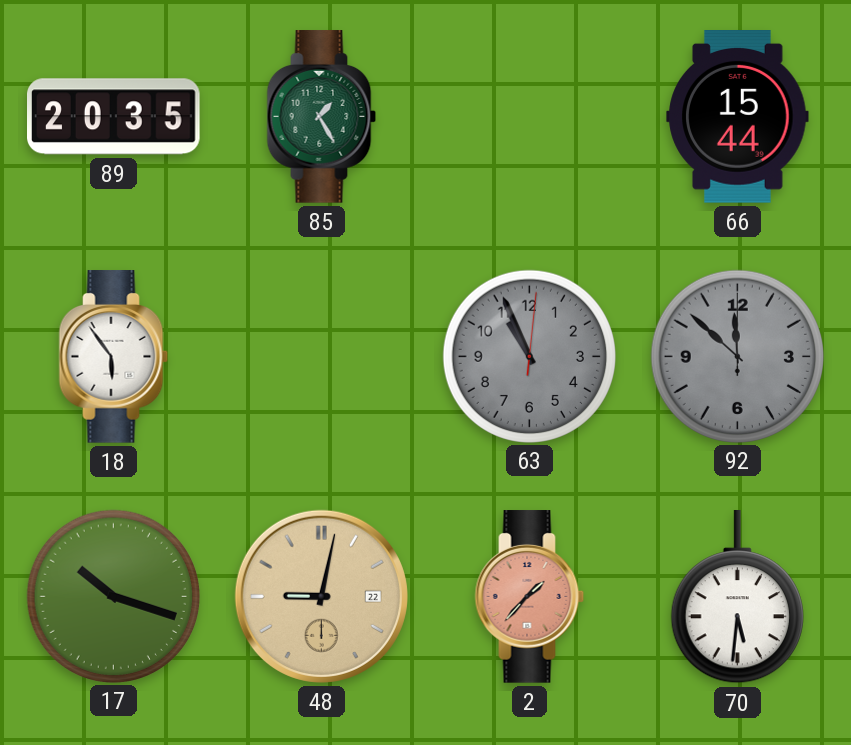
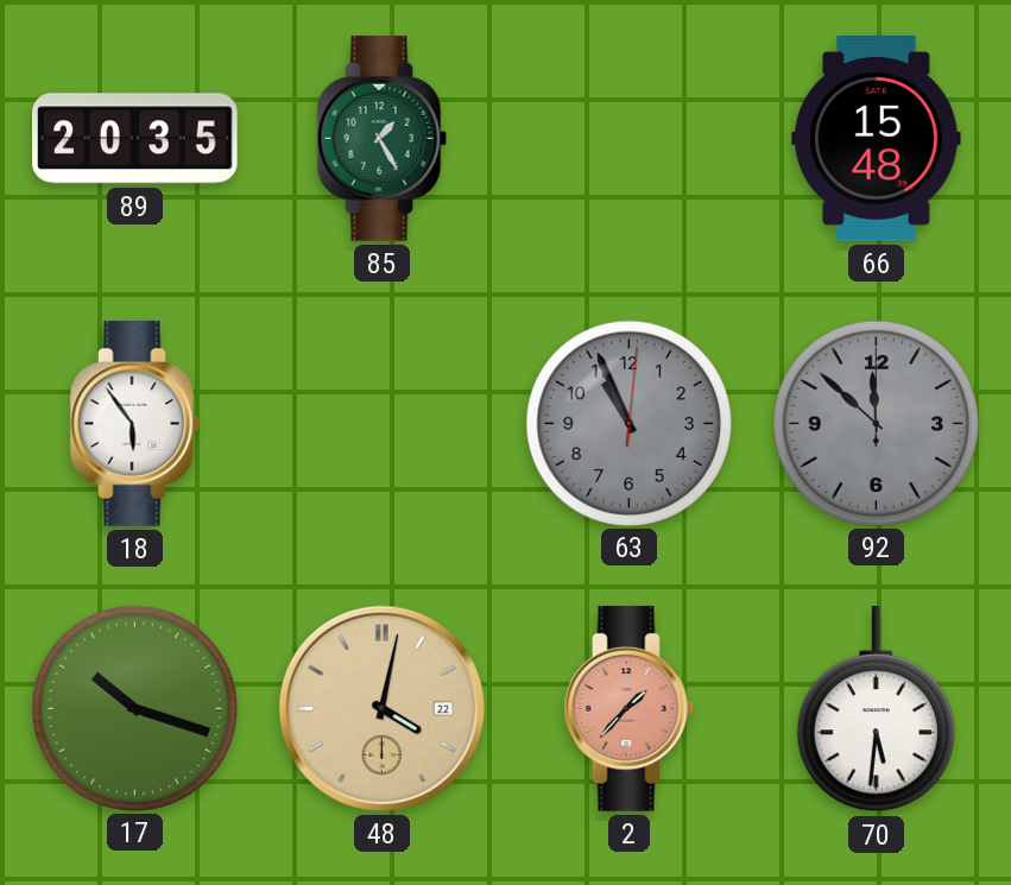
66: 15:44 -> 15:48
48: 9:02 -> 4:02
